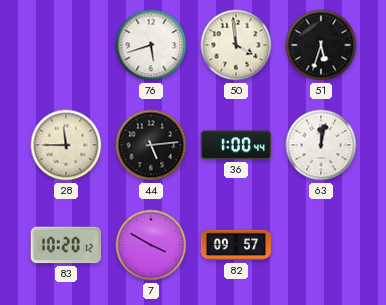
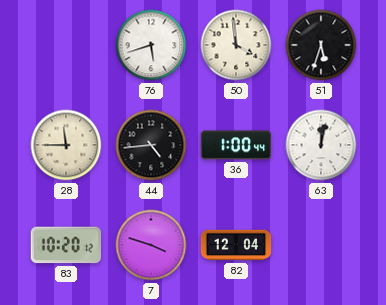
44: 5:14 -> 4:44
7: 3:50 -> 3:48
82: 09:57 -> 12:04
